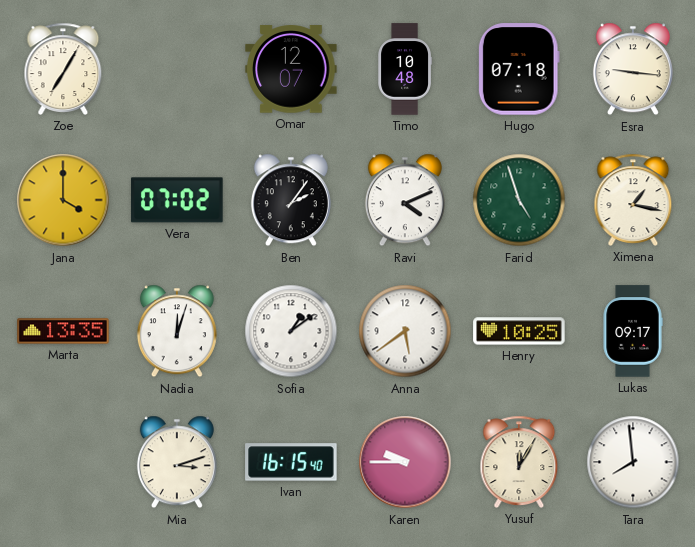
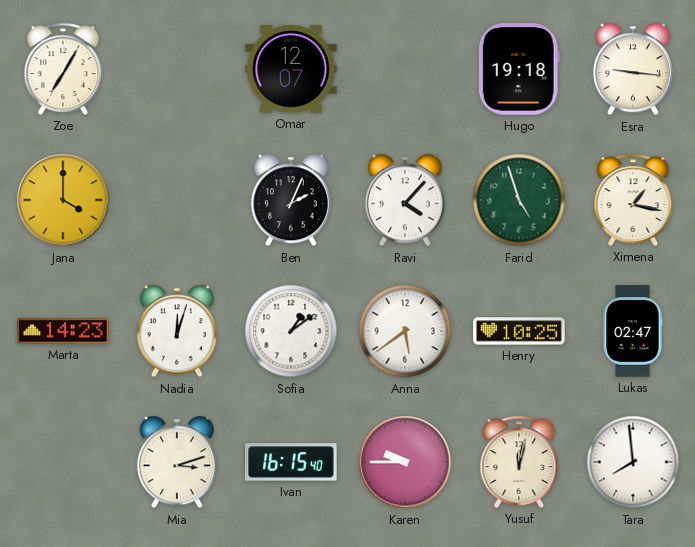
Timo: 10:48 -> none
Hugo: 07:18 -> 19:18
Vera: 07:02 -> none
Ben: 2:06 -> 2:04
Ravi: 4:11 -> 4:07
Marta: 13:35 -> 14:23
Lukas: 09:17 -> 02:47
Yusuf: 12:05 -> 12:02
